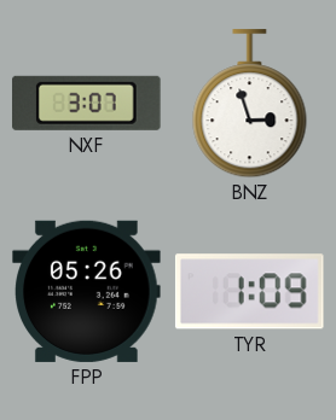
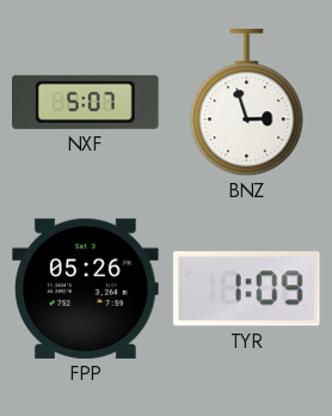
NXF: 3:07 -> 5:07
